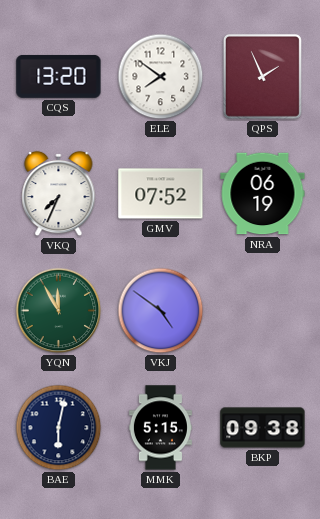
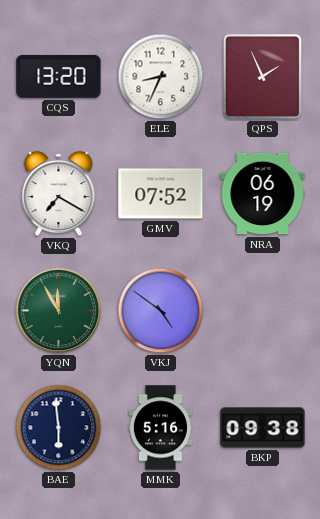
ELE: 7:51 -> 8:34
VKQ: 7:34 -> 7:20
BAE: 6:02 -> 5:59
MMK: 5:15 -> 5:16
